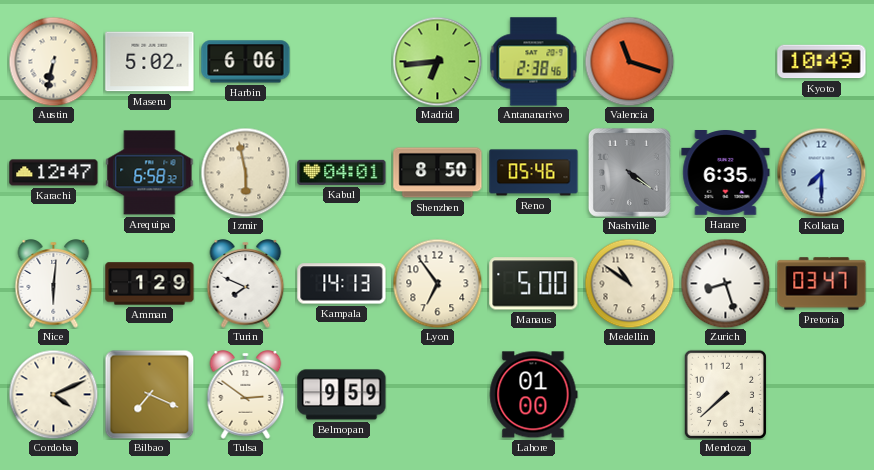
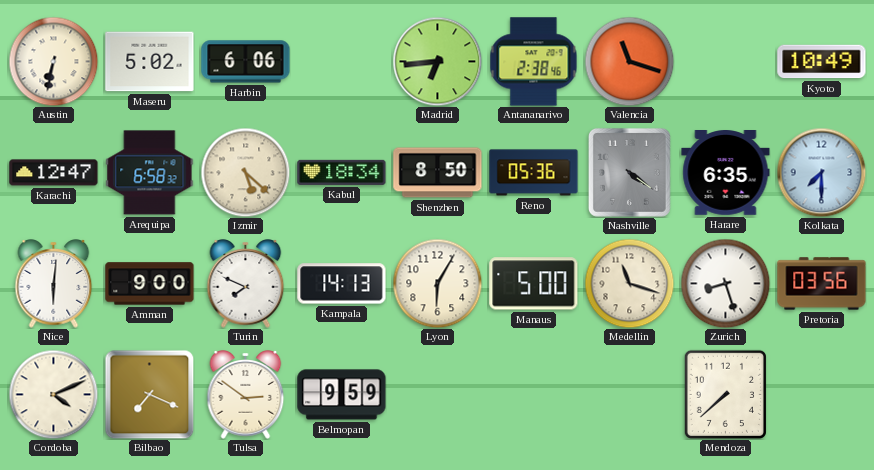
Izmir: 5:58 -> 5:22
Kabul: 04:01 -> 18:34
Reno: 05:46 -> 05:36
Amman: 1:29 -> 9:00
Lyon: 6:54 -> 6:05
Medellin: 10:51 -> 11:18
Pretoria: 03:47 -> 03:56
Lahore: 01:00 -> none
